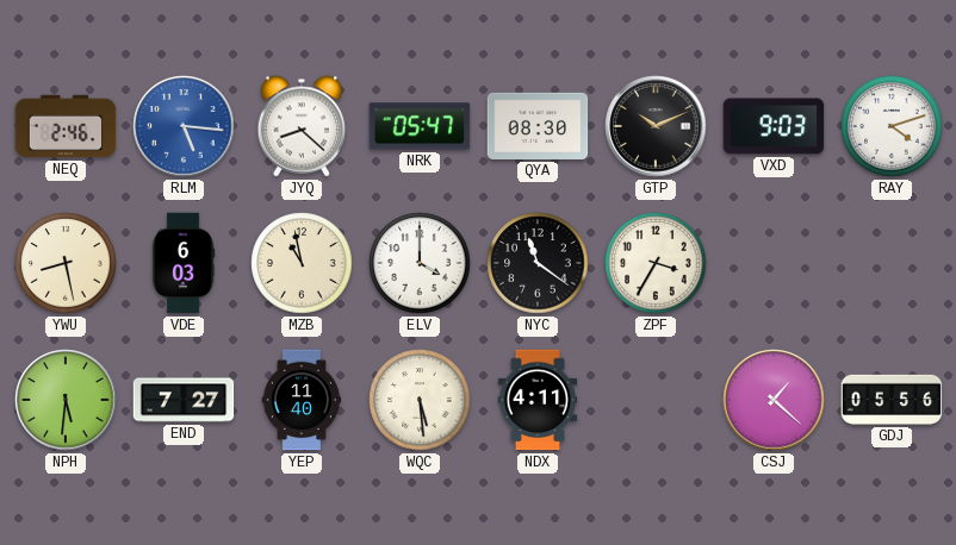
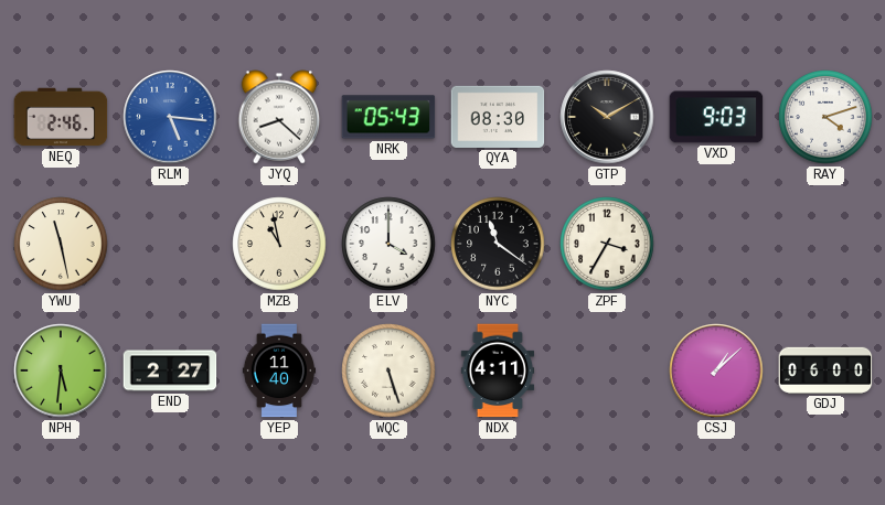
NRK: 05:47 -> 05:43
GTP: 10:11 -> 10:10
YWU: 8:28 -> 11:28
VDE: 6:03 -> none
END: 7:27 -> 2:27
WQC: 5:29 -> 5:27
CSJ: 1:22 -> 1:08
GDJ: 05:56 -> 06:00
